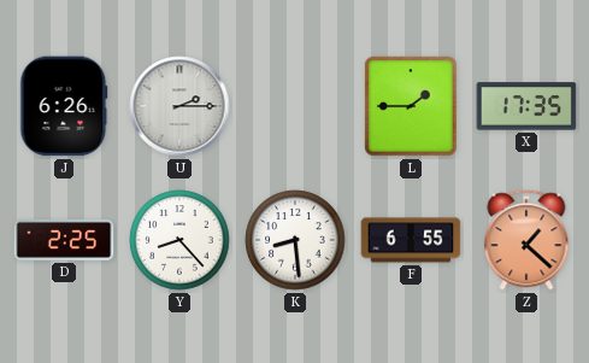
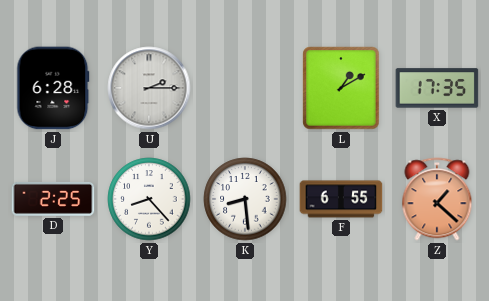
J: 6:26 -> 6:28
L: 1:45 -> 1:10
